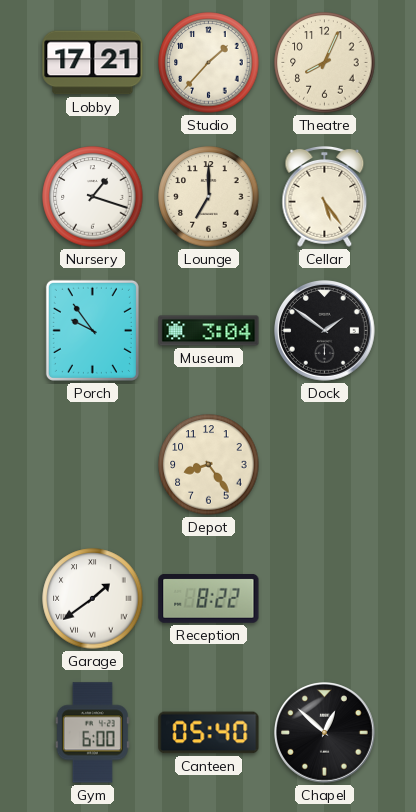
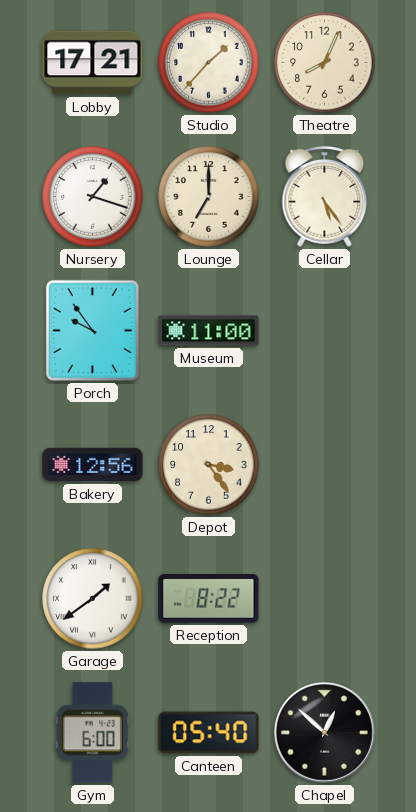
Museum: 3:04 -> 11:00
Dock: 1:51 -> none
Bakery: none -> 12:56
Depot: 8:24 -> 3:24
